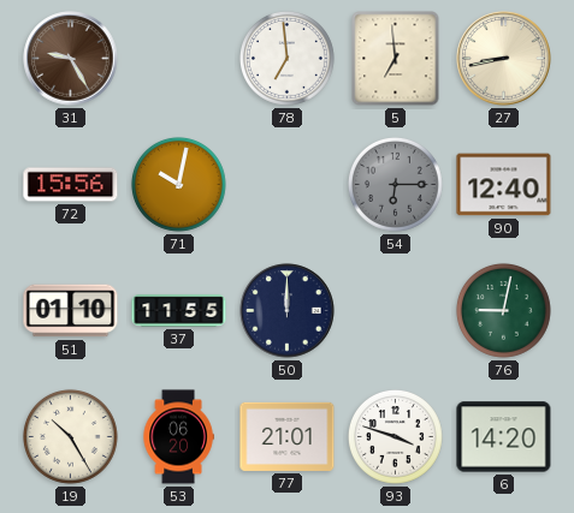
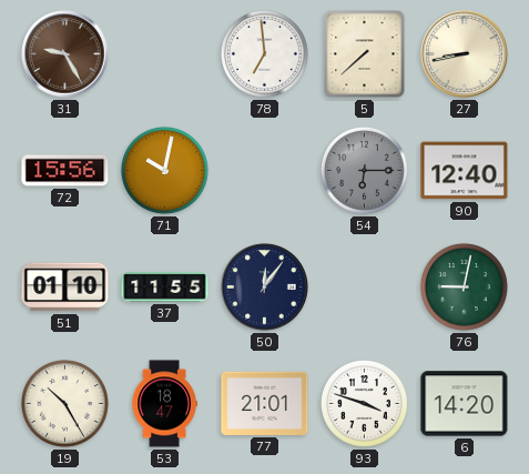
5: 6:59 -> 7:38
50: 12:00 -> 12:06
53: 06:20 -> 18:47
